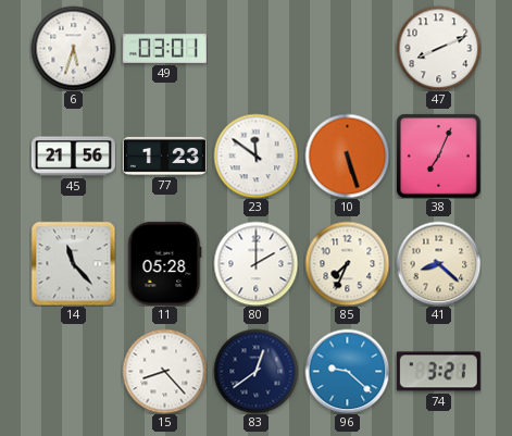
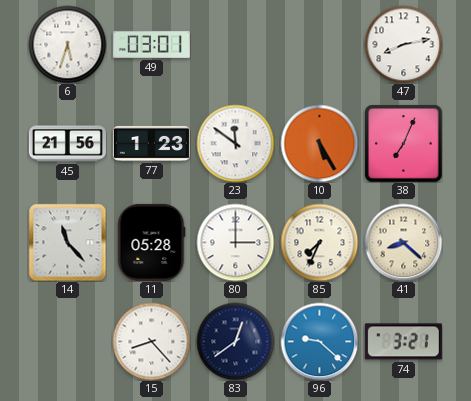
47: 8:11 -> 8:13
10: 5:27 -> 5:25
80: 2:00 -> 3:00
